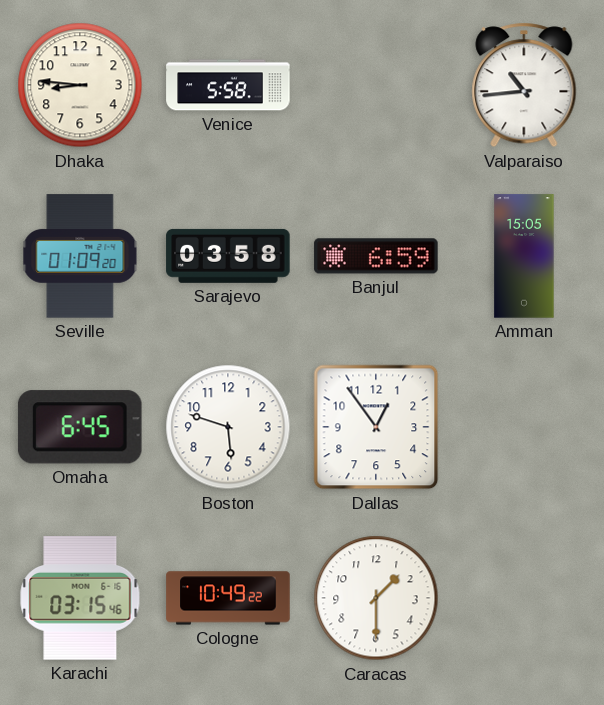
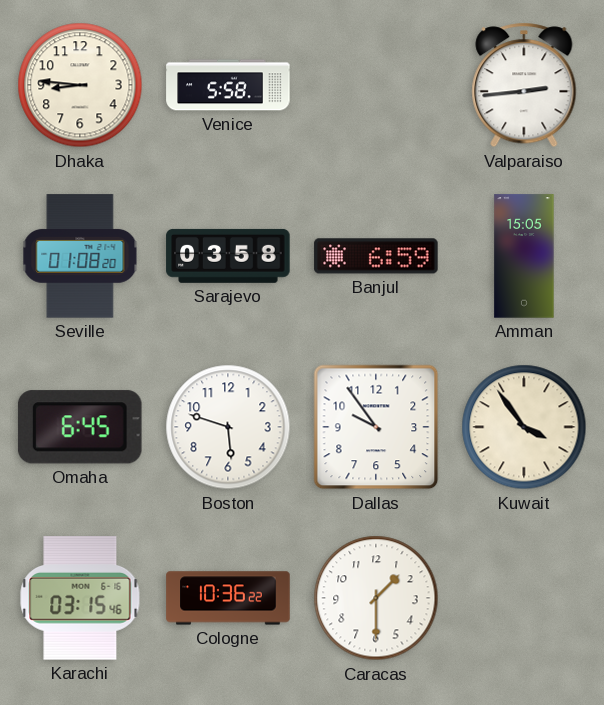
Valparaiso: 10:44 -> 2:44
Seville: 01:09 -> 01:08
Dallas: 12:54 -> 9:54
Kuwait: none -> 3:54
Cologne: 10:49 -> 10:36
